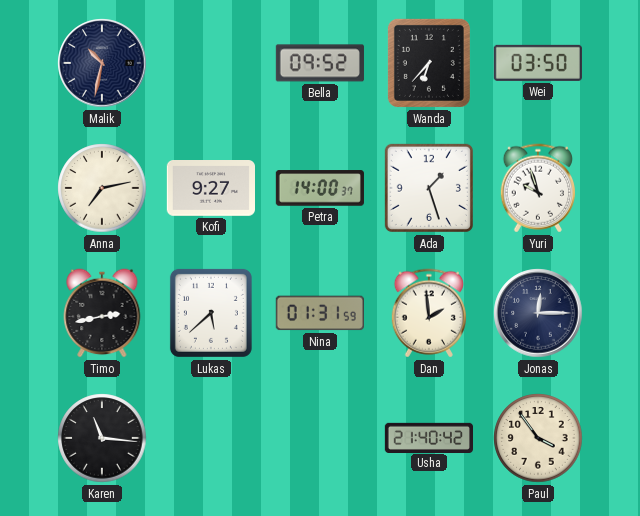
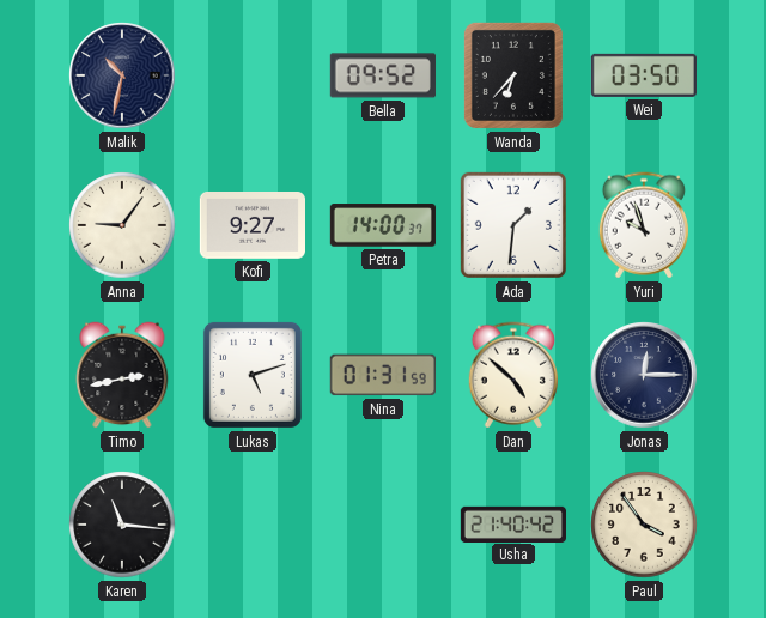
Anna: 7:13 -> 9:06
Ada: 1:27 -> 1:31
Lukas: 5:38 -> 5:12
Dan: 1:59 -> 4:52
